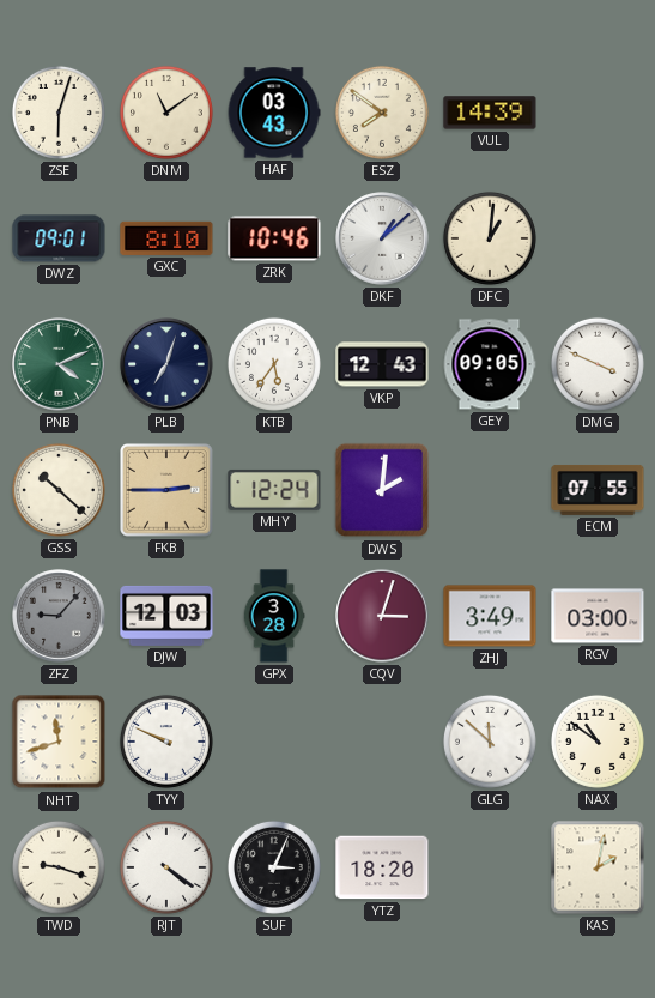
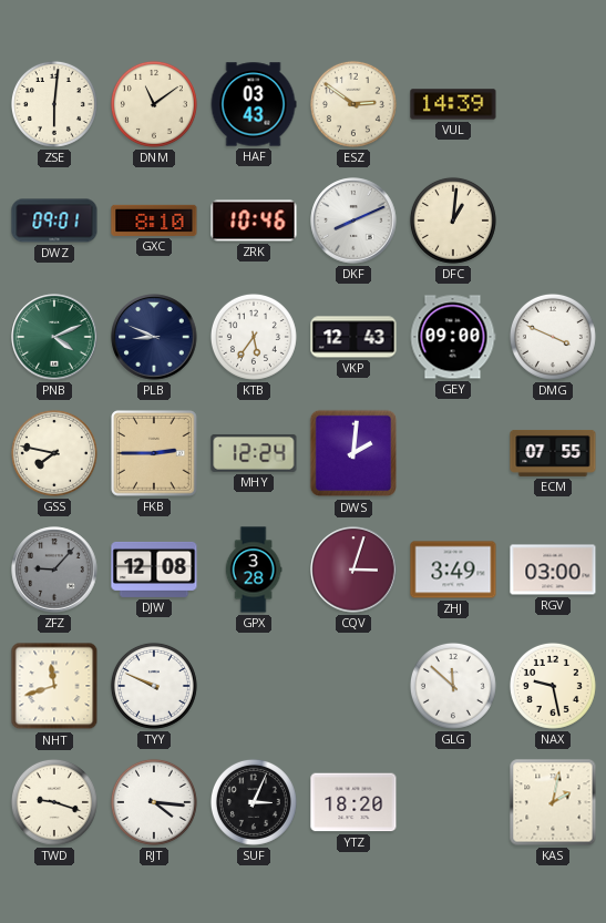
ZSE: 6:03 -> 6:01
ESZ: 7:51 -> 2:51
DKF: 1:08 -> 8:11
PLB: 7:03 -> 8:49
GEY: 09:05 -> 09:00
GSS: 10:22 -> 7:47
DJW: 12:03 -> 12:08
NAX: 10:51 -> 9:28
RJT: 4:21 -> 4:16
